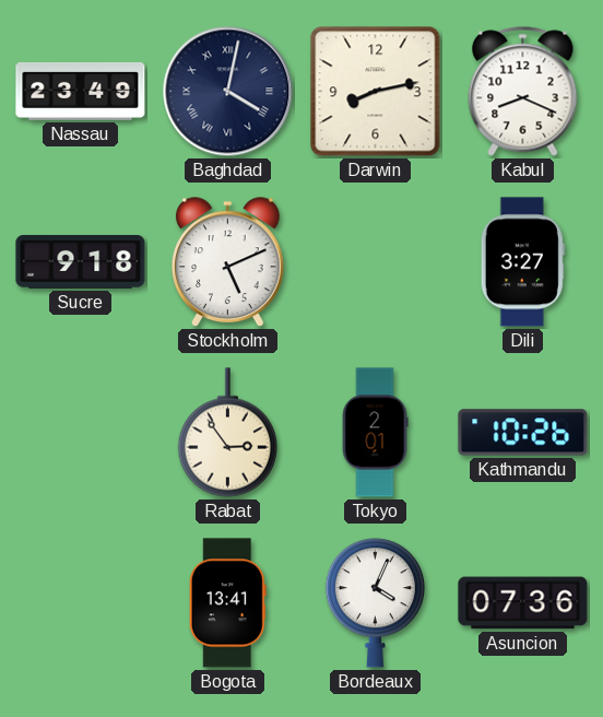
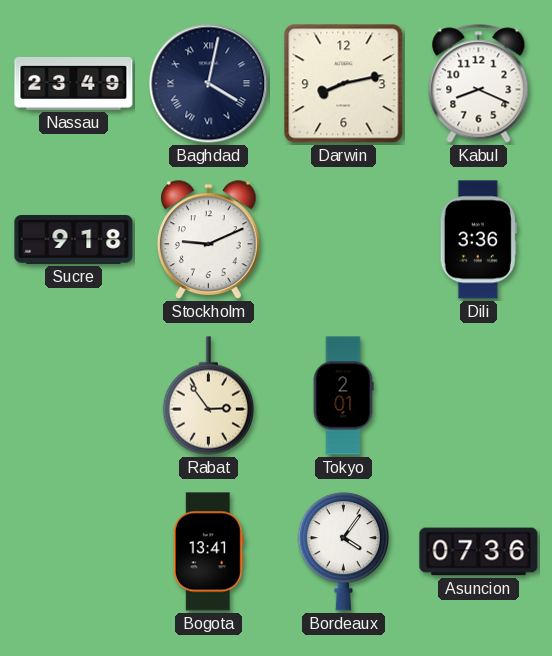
Stockholm: 5:11 -> 9:11
Dili: 3:27 -> 3:36
Kathmandu: 10:26 -> none
Bordeaux: 4:04 -> 4:06
